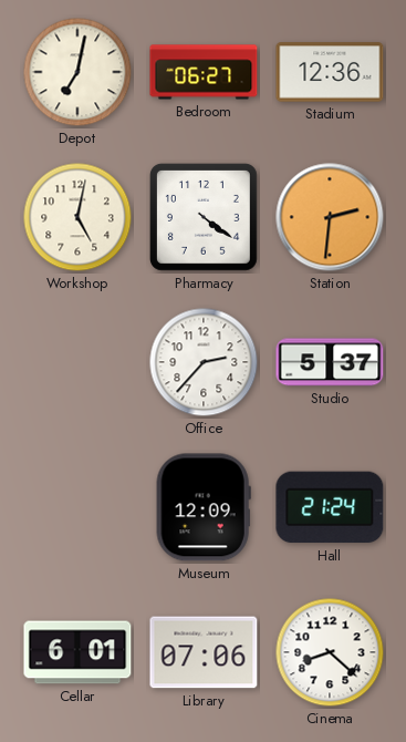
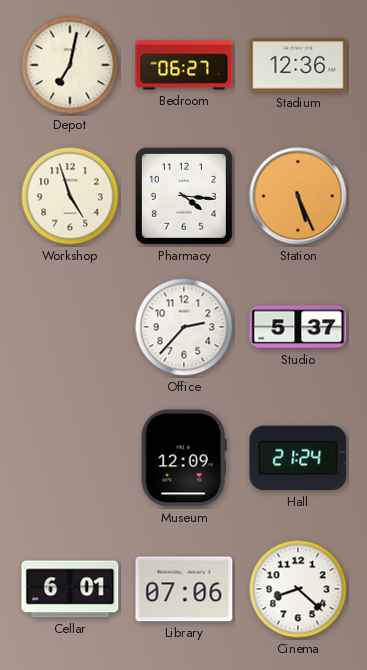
Workshop: 5:02 -> 4:57
Pharmacy: 4:21 -> 4:16
Station: 2:31 -> 5:26
